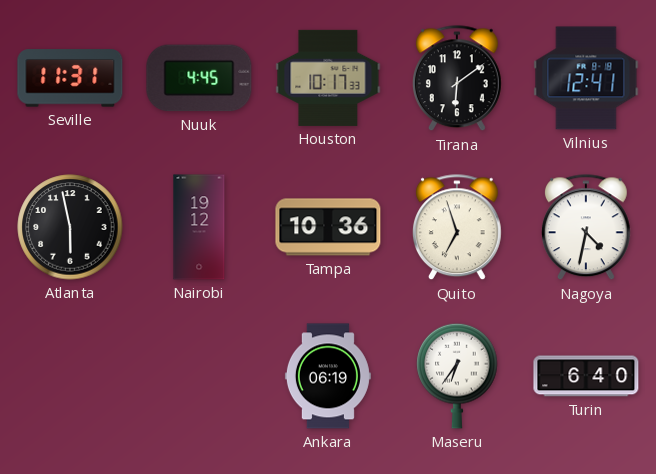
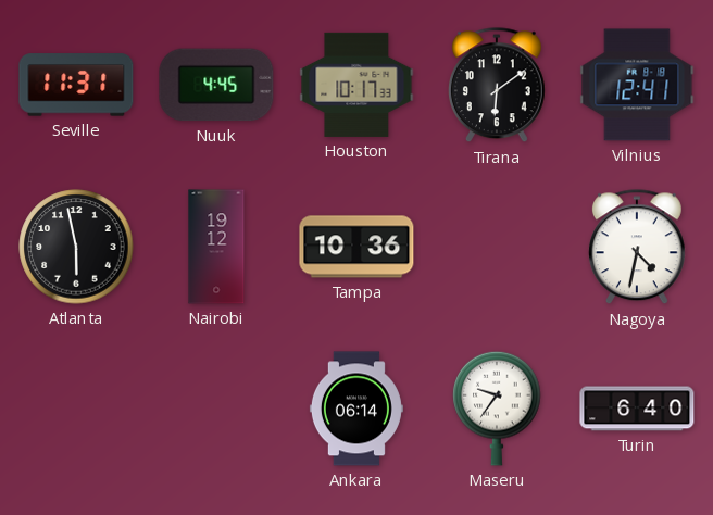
Quito: 6:57 -> none
Ankara: 06:19 -> 06:14
Maseru: 6:36 -> 9:36
